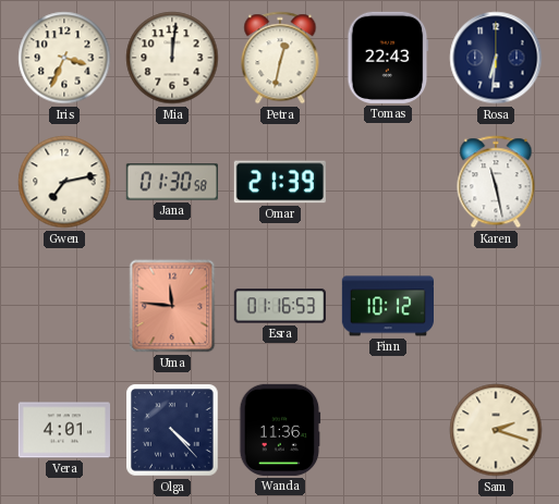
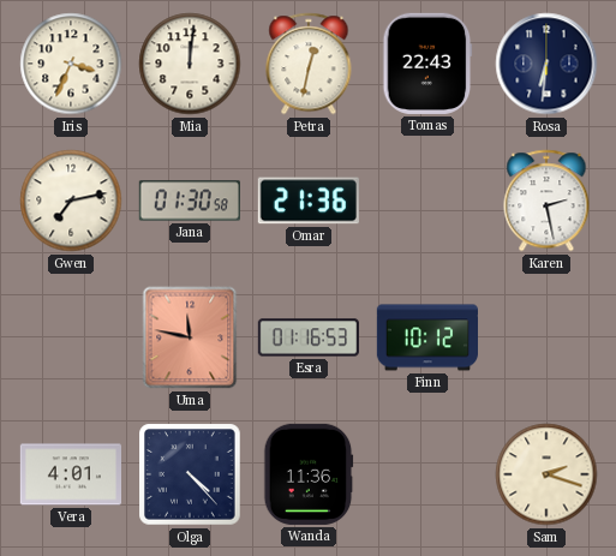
Omar: 21:39 -> 21:36
Karen: 11:28 -> 2:28
Uma: 11:46 -> 11:47
